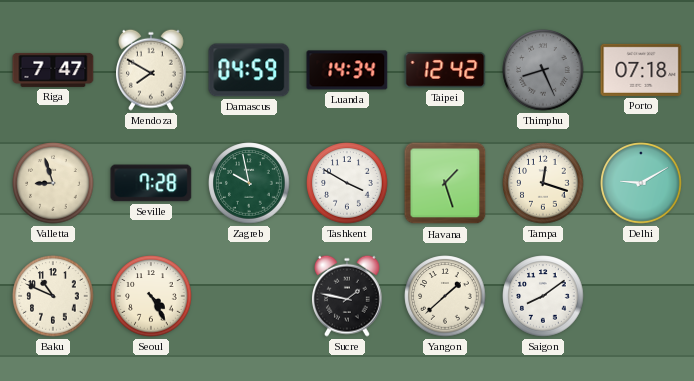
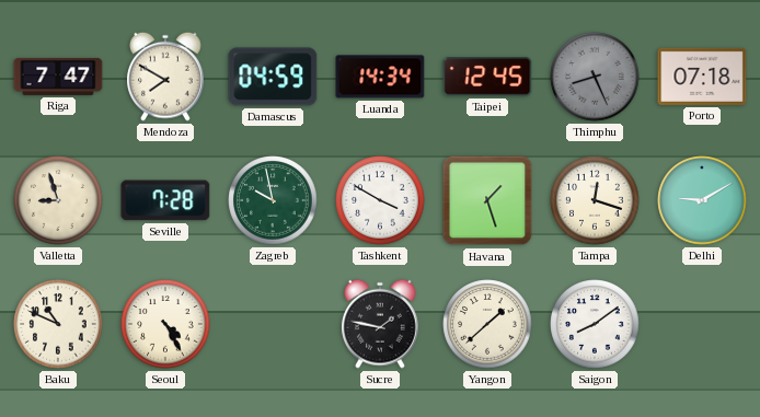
Taipei: 12:42 -> 12:45
